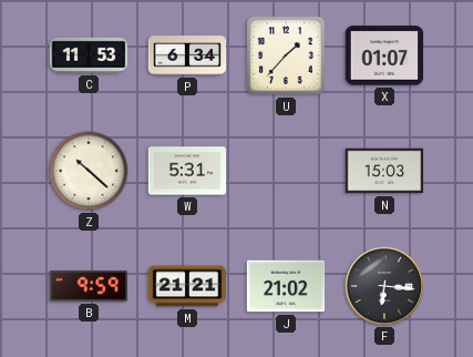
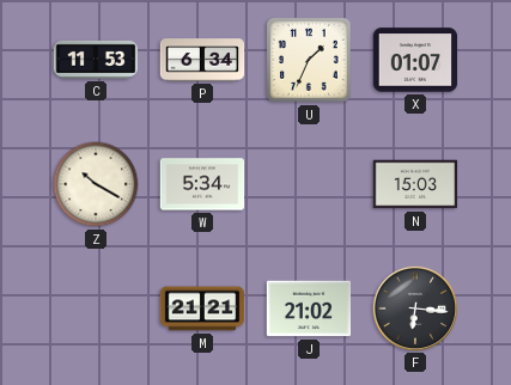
U: 1:37 -> 1:34
Z: 10:22 -> 10:20
W: 5:31 -> 5:34
B: 9:59 -> none
